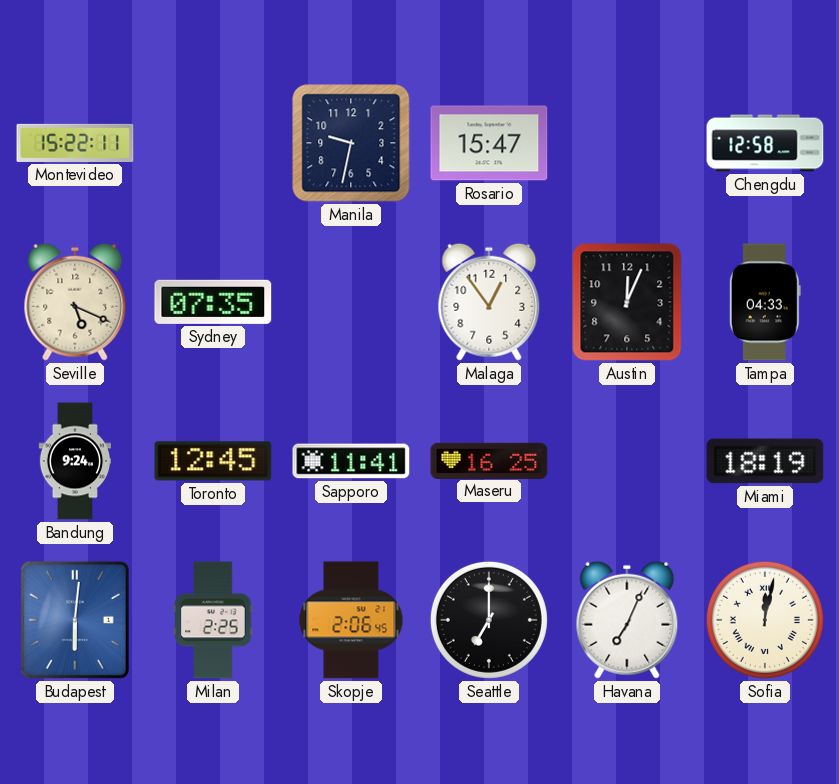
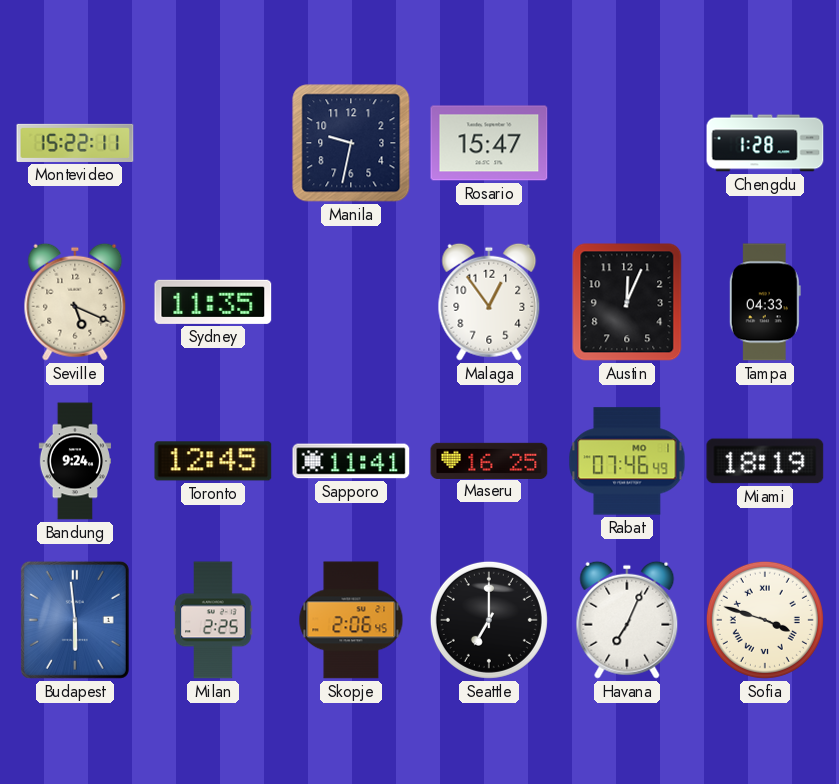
Chengdu: 12:58 -> 1:28
Sydney: 07:35 -> 11:35
Rabat: none -> 07:46
Budapest: 6:01 -> 5:59
Sofia: 12:02 -> 3:48
